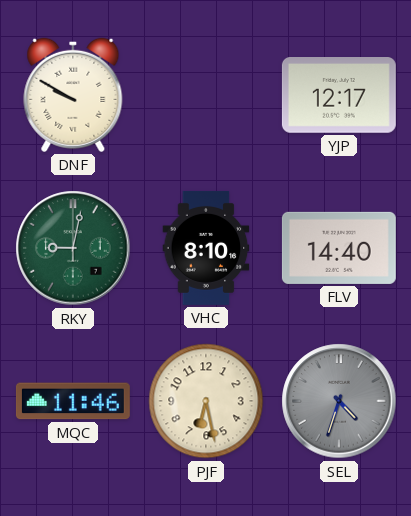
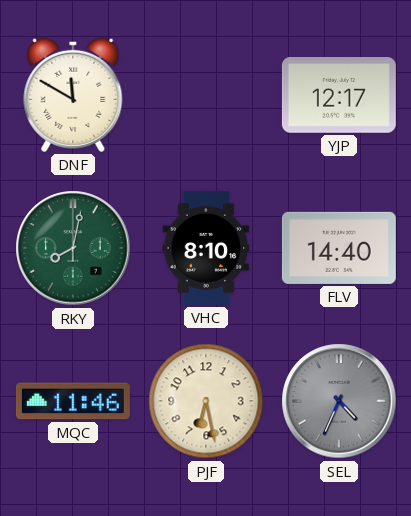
DNF: 9:50 -> 11:50
RKY: 9:02 -> 8:02
SEL: 4:33 -> 4:34
